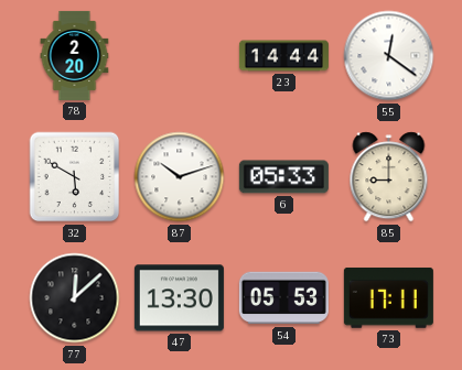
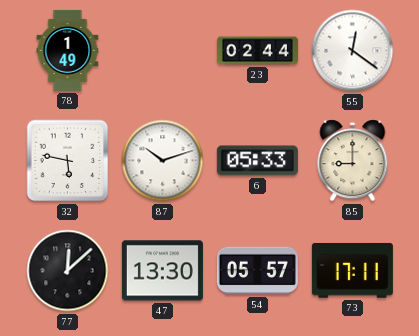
78: 2:20 -> 1:49
23: 14:44 -> 02:44
32: 5:50 -> 5:47
54: 05:53 -> 05:57
